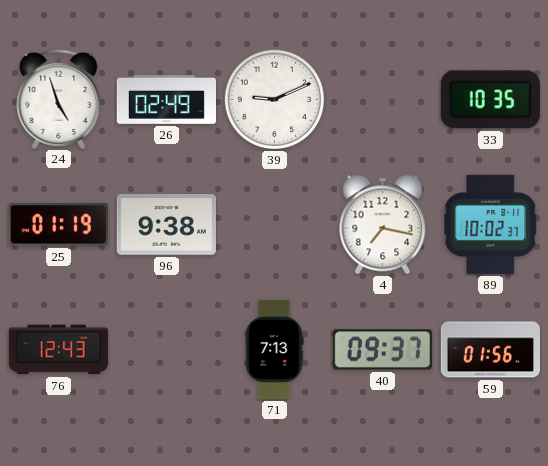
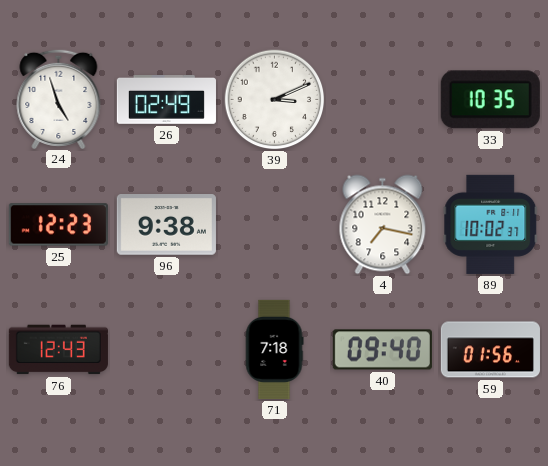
39: 9:11 -> 3:11
25: 01:19 -> 12:23
71: 7:13 -> 7:18
40: 09:37 -> 09:40
